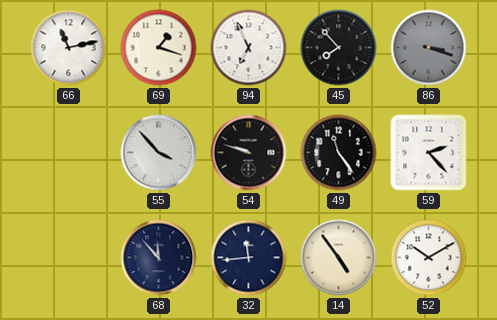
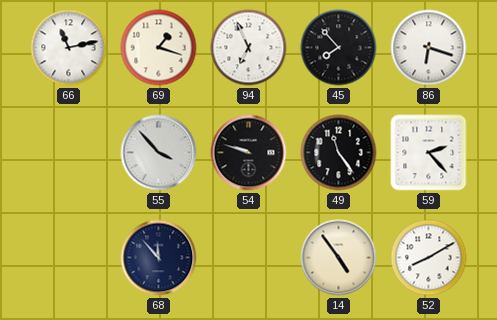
86: 3:18 -> 6:18
86 dial: grey -> white
32: 11:44 -> none
52: 10:10 -> 8:10
